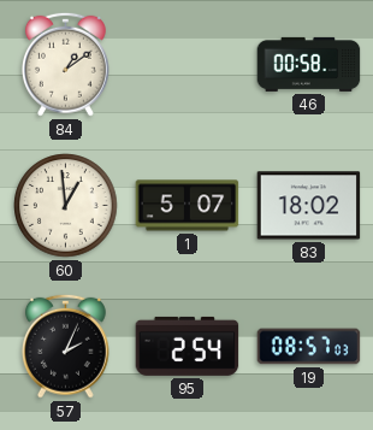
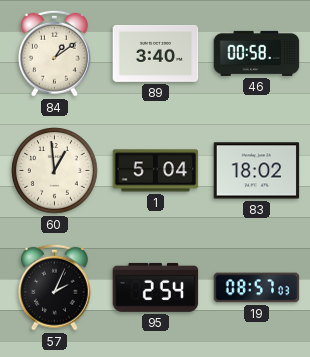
89: none -> 3:40
1: 5:07 -> 5:04
